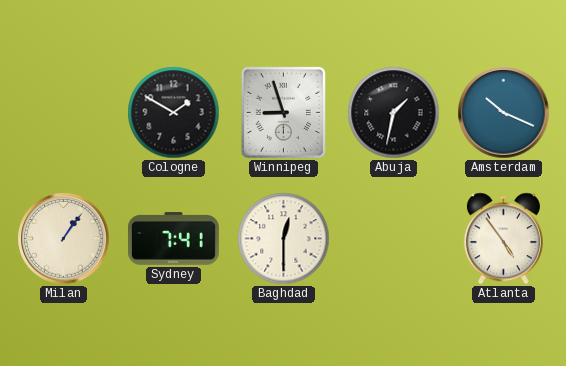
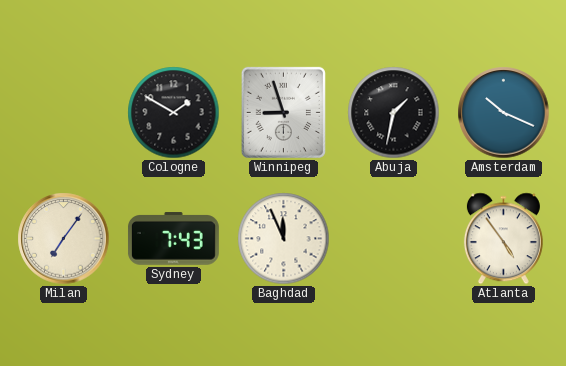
Milan: 1:06 -> 7:06
Sydney: 7:41 -> 7:43
Baghdad: 12:30 -> 11:56
